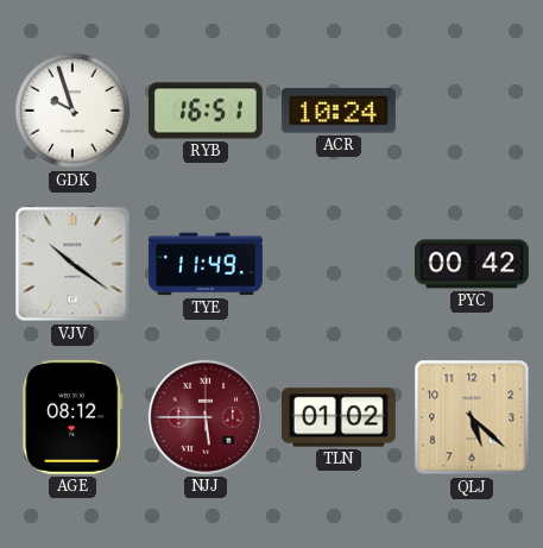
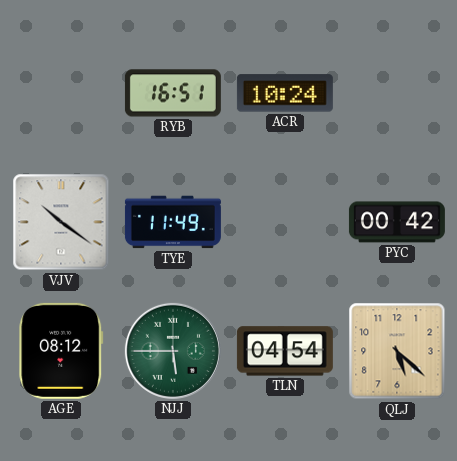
GDK: 9:57 -> none
NJJ dial: burgundy -> green
TLN: 01:02 -> 04:54
